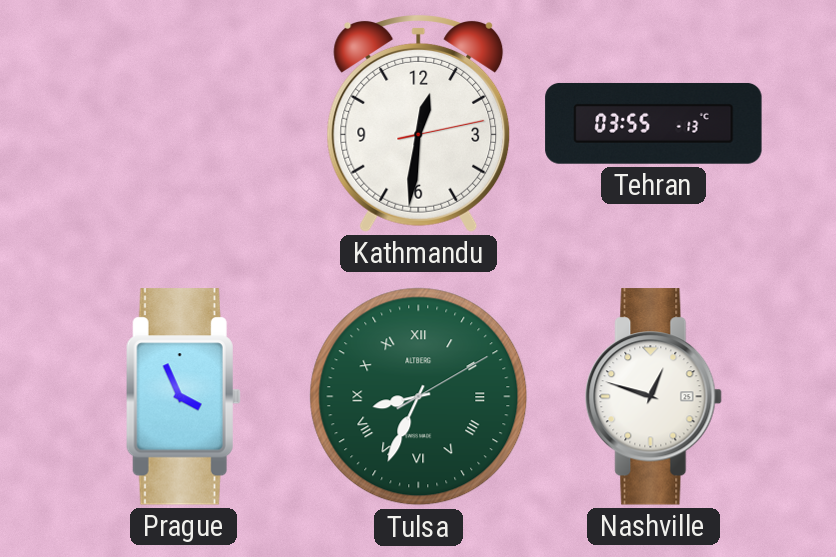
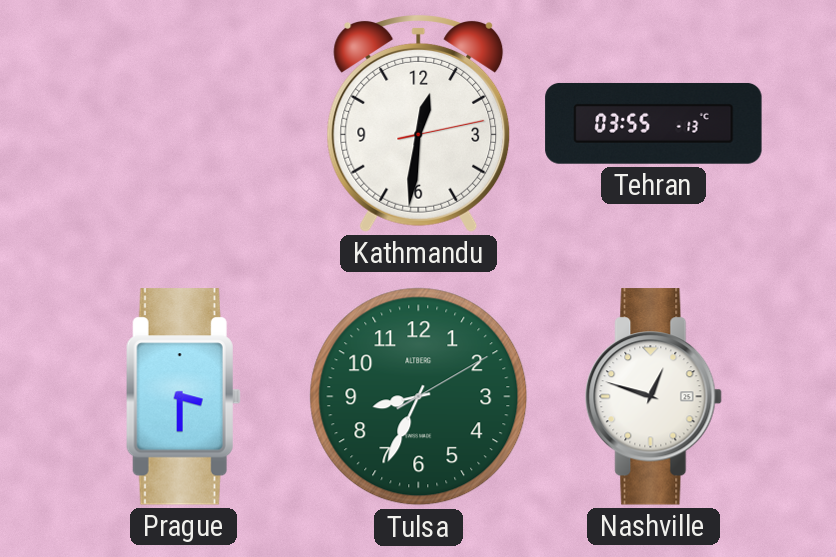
Prague: 3:56 -> 3:30
Tulsa numerals: Roman -> Arabic
